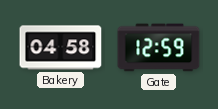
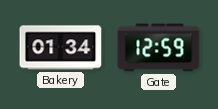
Bakery: 04:58 -> 01:34
